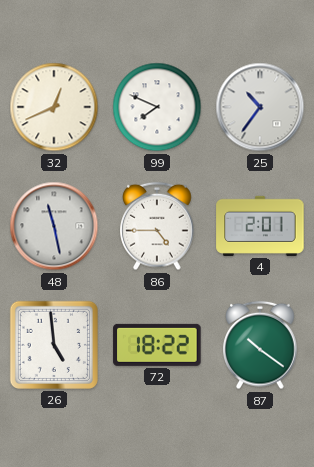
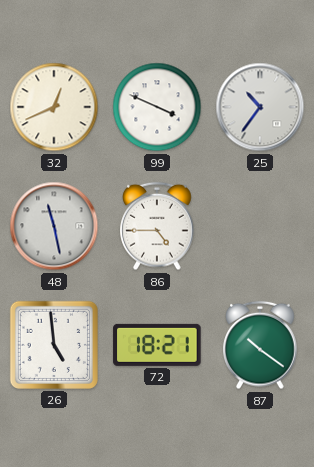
99: 7:49 -> 3:49
4: 2:01 -> none
72: 18:22 -> 18:21
